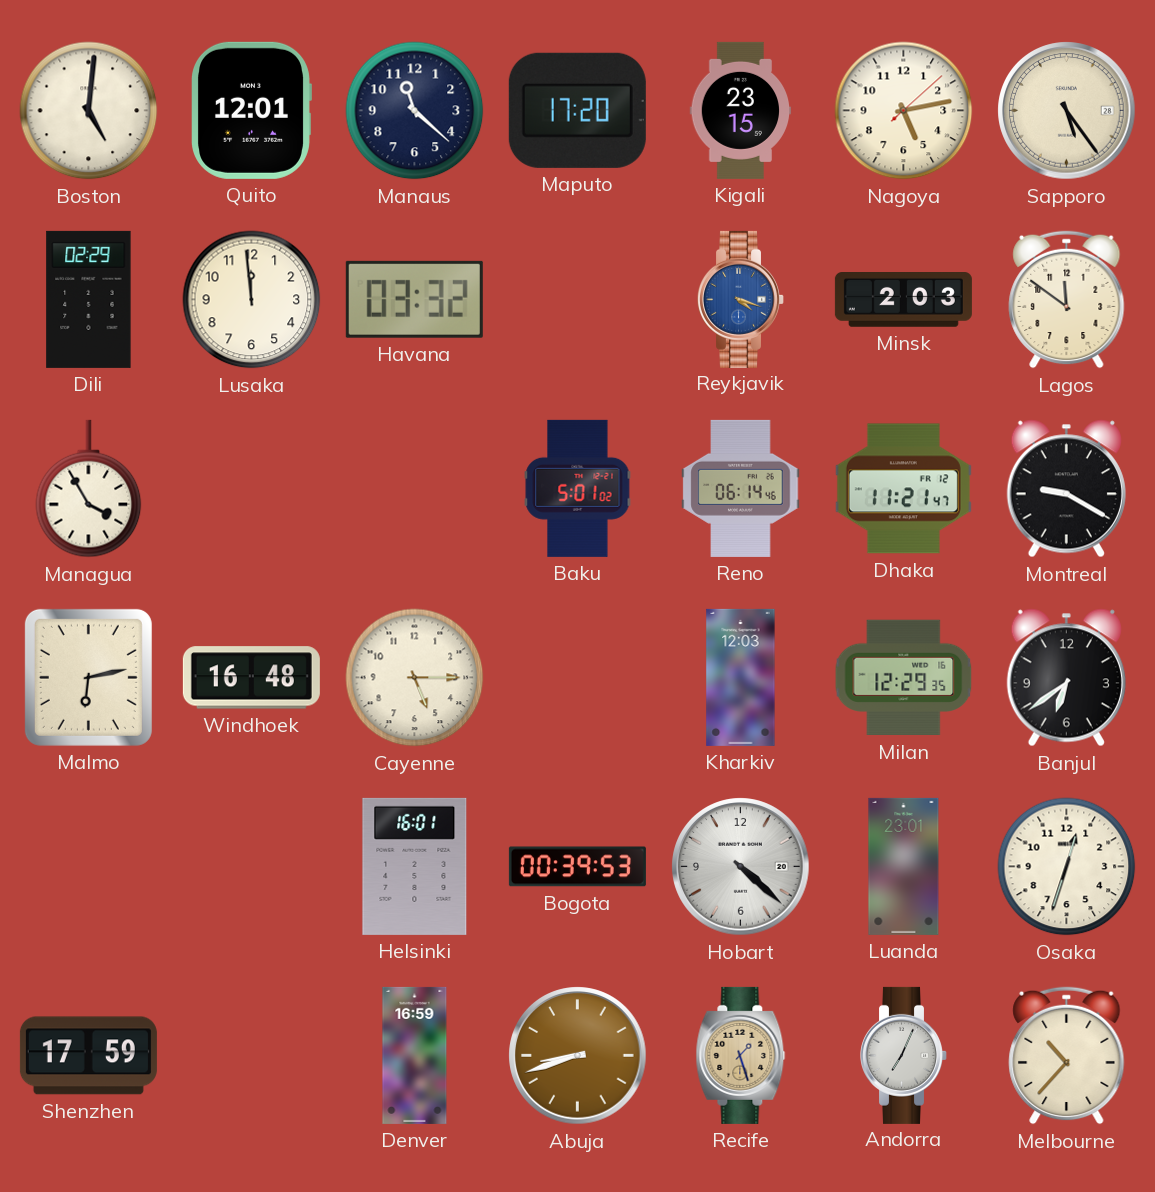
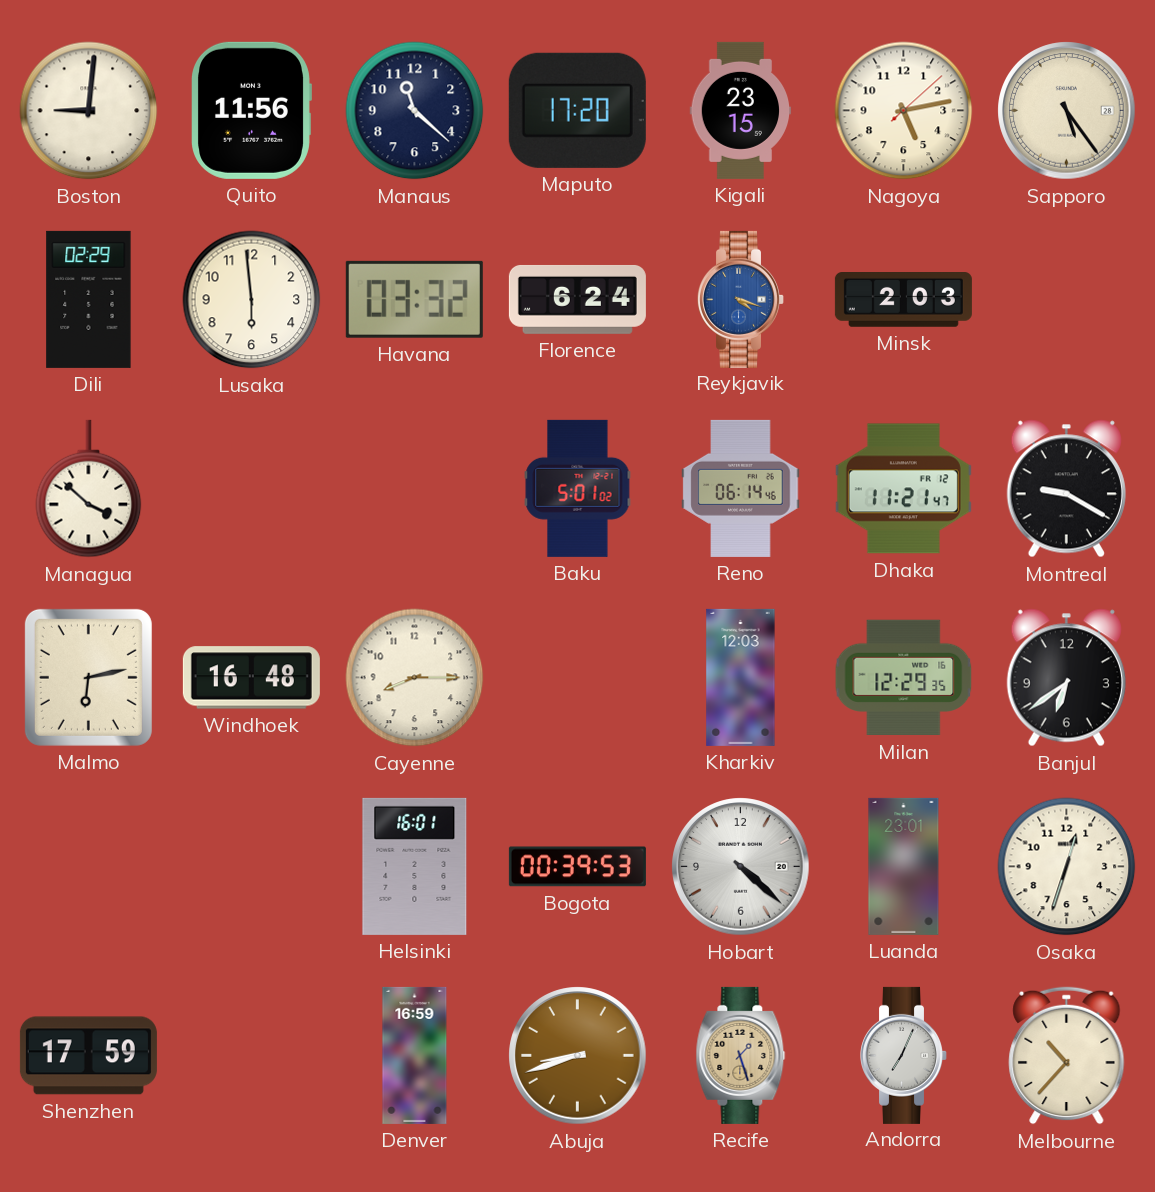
Boston: 5:01 -> 9:01
Quito: 12:01 -> 11:56
Lusaka: 11:59 -> 5:59
Florence: none -> 6:24
Lagos: 11:51 -> none
Managua: 3:55 -> 3:52
Cayenne: 5:15 -> 8:15
